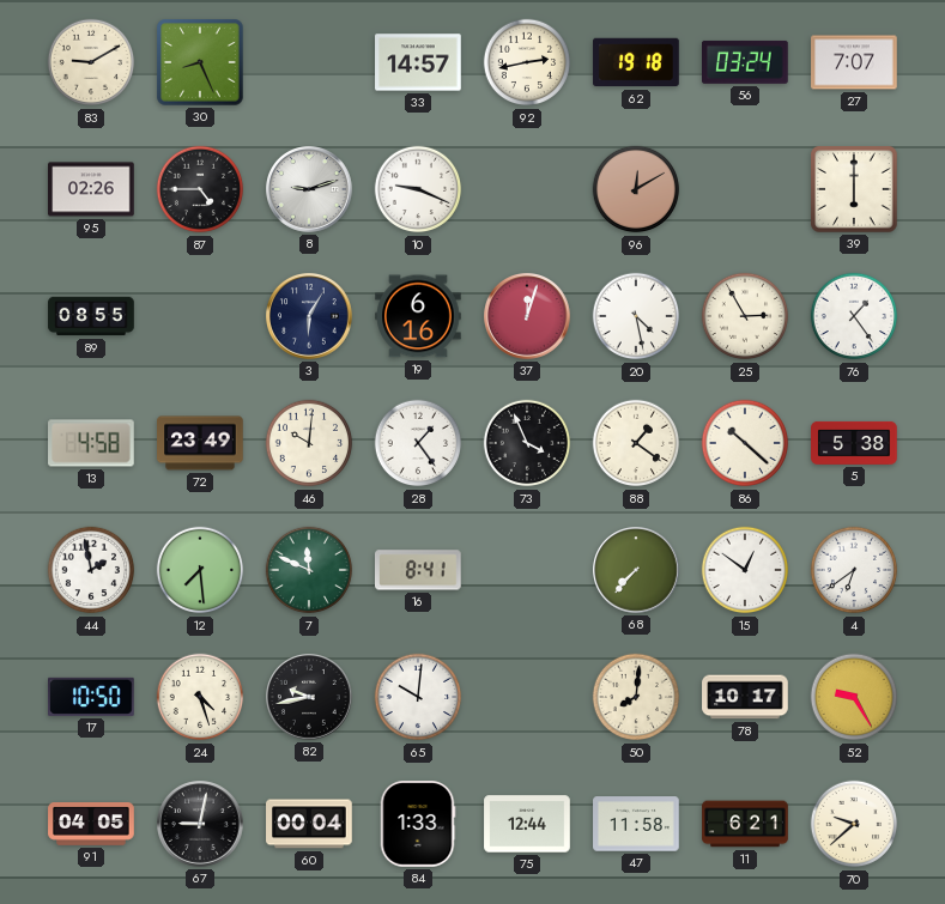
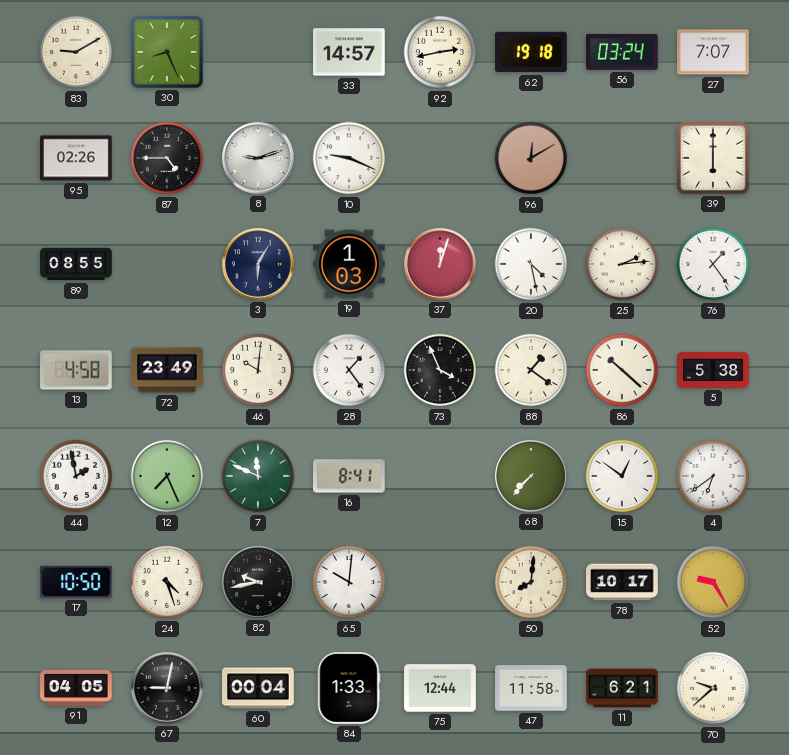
19: 6:16 -> 1:03
25: 2:55 -> 2:14
12: 7:29 -> 7:26
